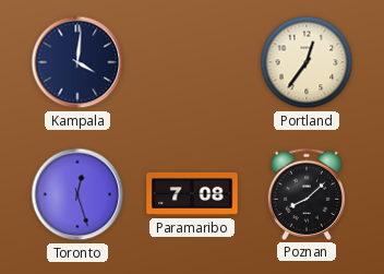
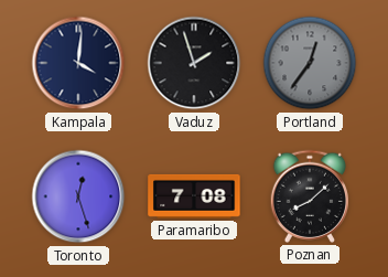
Vaduz: none -> 1:57
Portland dial: cream -> grey
